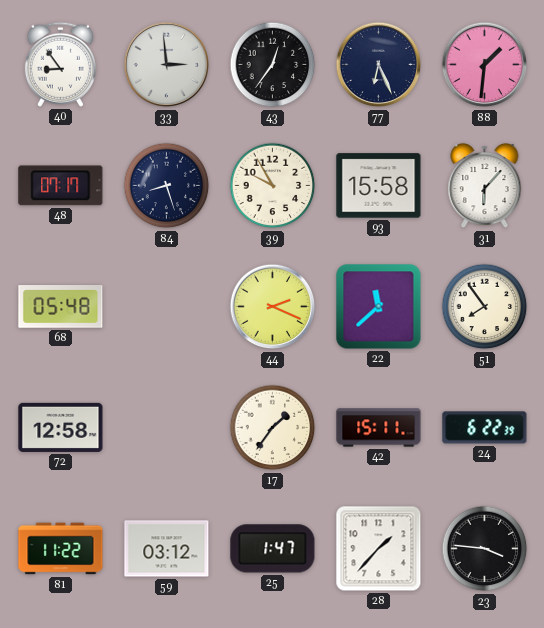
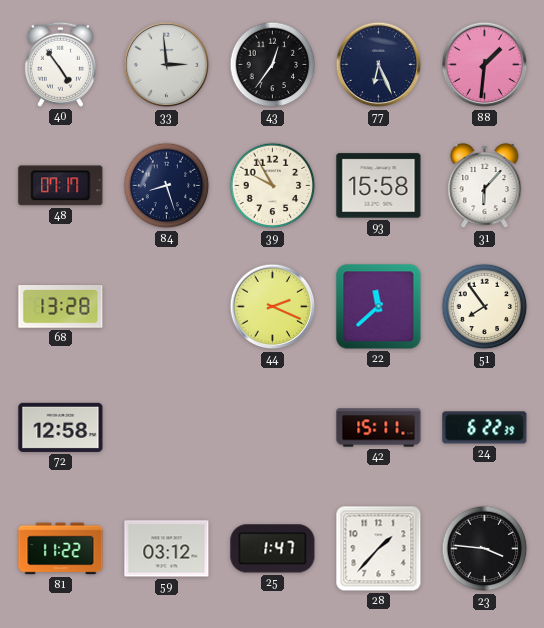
40: 8:54 -> 4:54
68: 05:48 -> 13:28
17: 1:36 -> none
